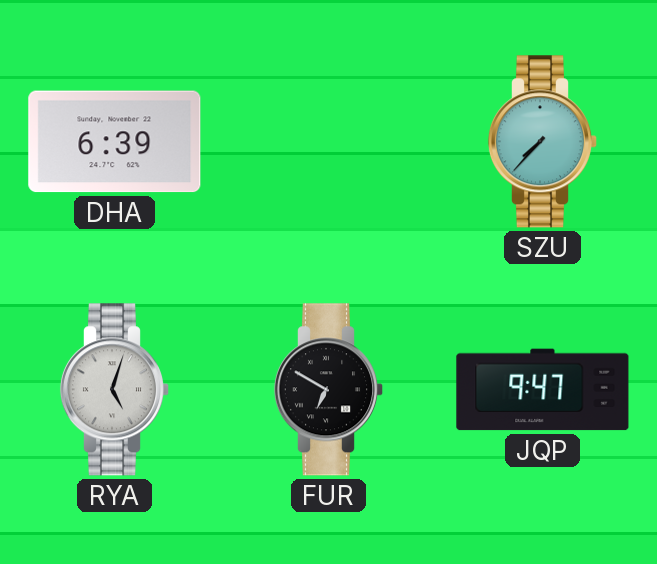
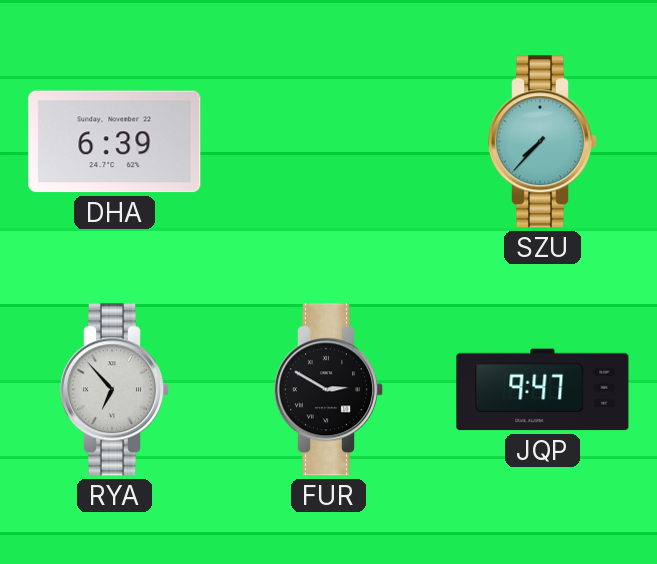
RYA: 5:03 -> 6:53
FUR: 6:50 -> 2:50
